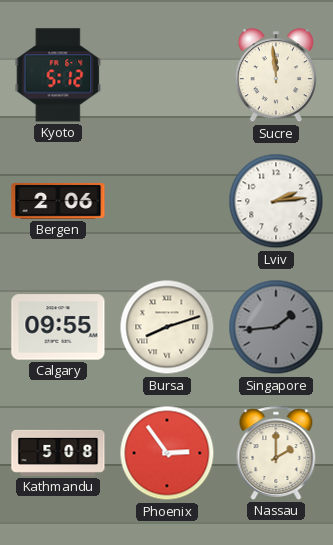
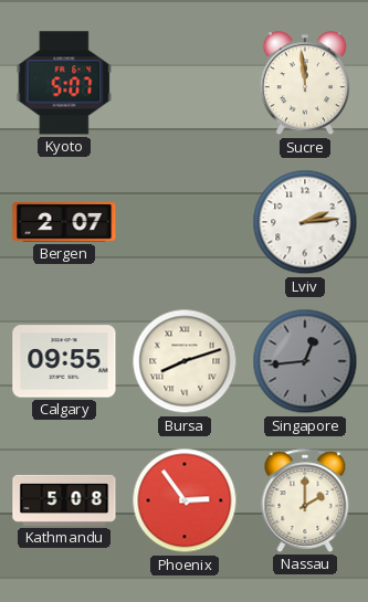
Kyoto: 5:12 -> 5:07
Bergen: 2:06 -> 2:07
Singapore: 1:44 -> 12:44
